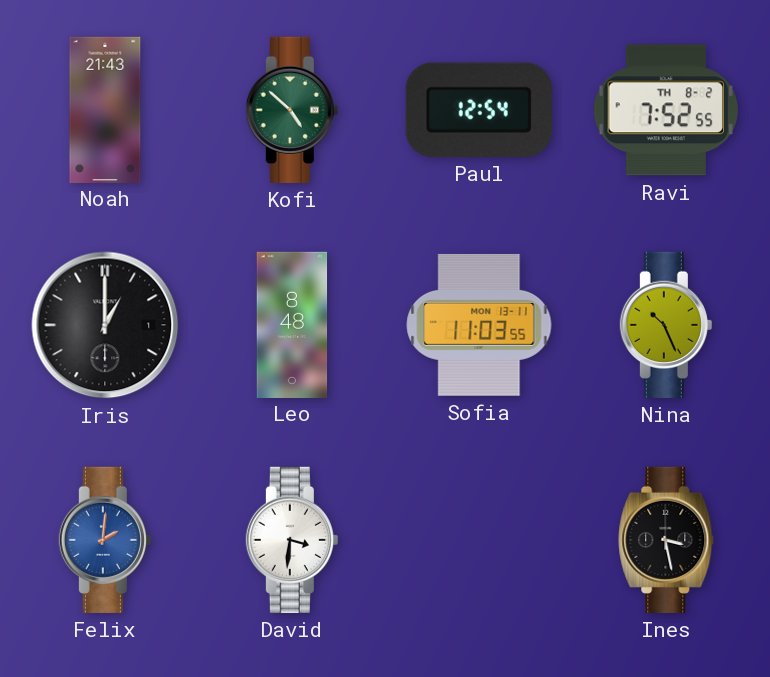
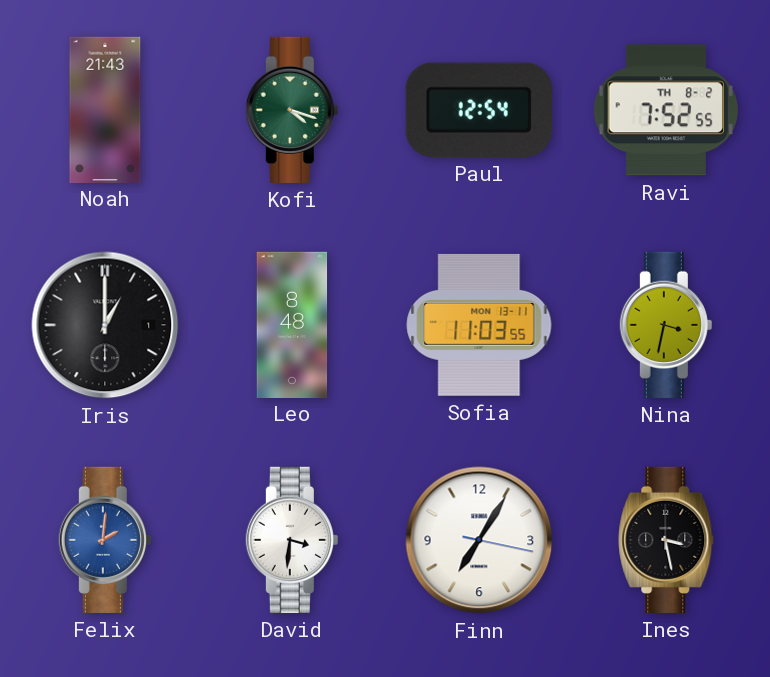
Kofi: 4:52 -> 4:18
Nina: 10:26 -> 3:32
Finn: none -> 7:05
